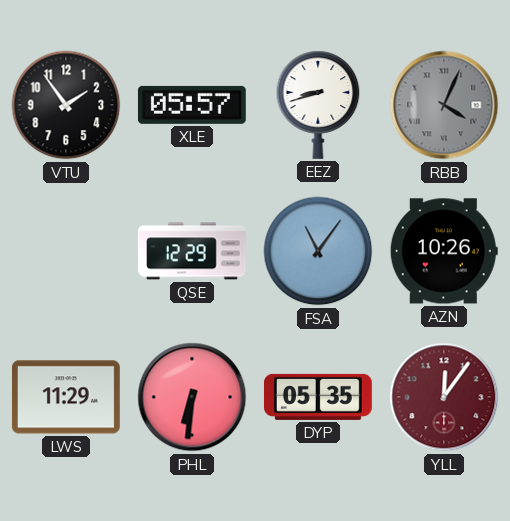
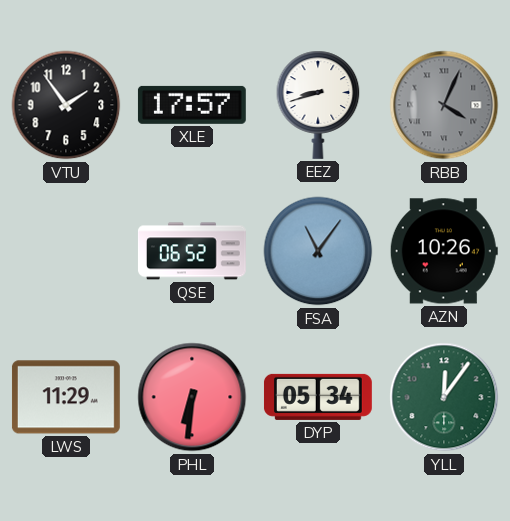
XLE: 05:57 -> 17:57
QSE: 12:29 -> 06:52
DYP: 05:35 -> 05:34
YLL dial: burgundy -> green
